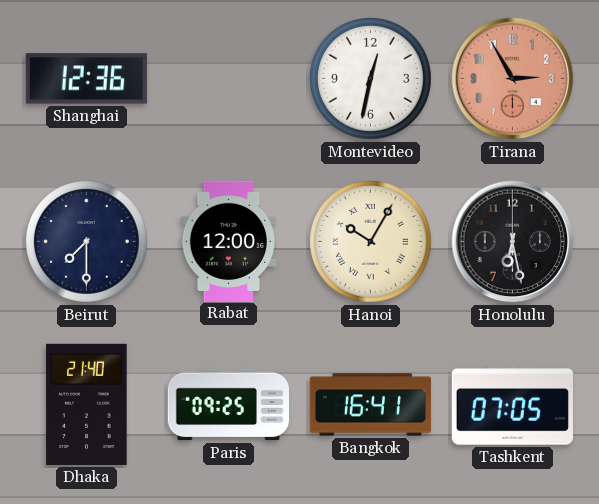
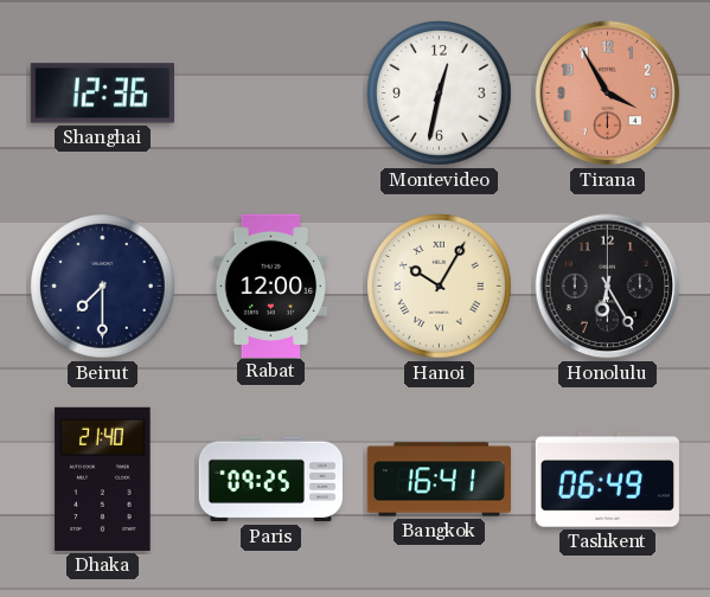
Tirana: 2:55 -> 3:55
Honolulu: 6:28 -> 6:25
Tashkent: 07:05 -> 06:49
